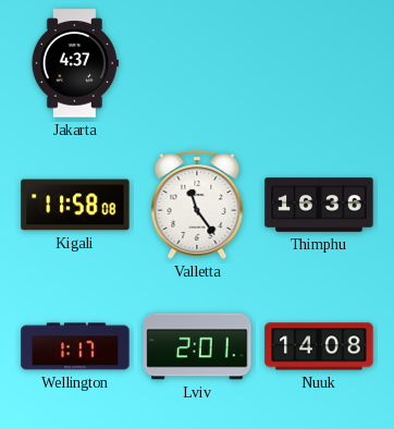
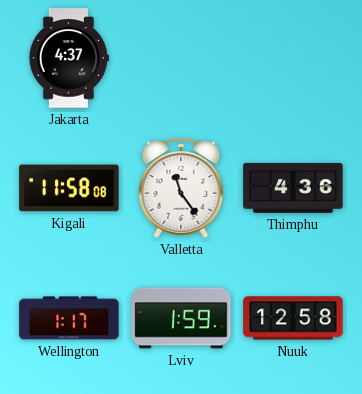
Thimphu: 16:36 -> 4:36
Lviv: 2:01 -> 1:59
Nuuk: 14:08 -> 12:58
